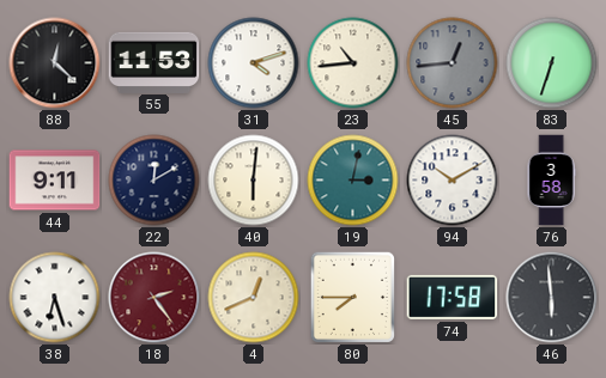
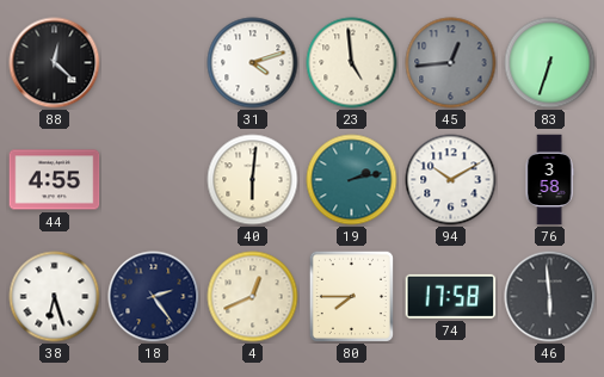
55: 11:53 -> none
23: 10:44 -> 4:59
44: 9:11 -> 4:55
22: 12:10 -> none
19: 3:02 -> 2:13
18 dial: burgundy -> navy
